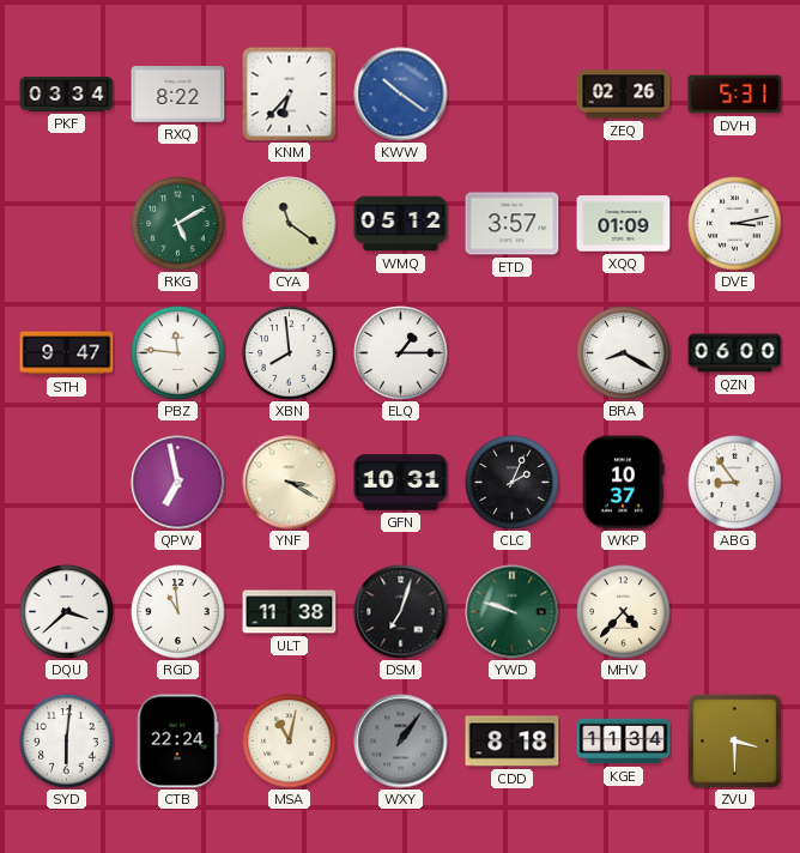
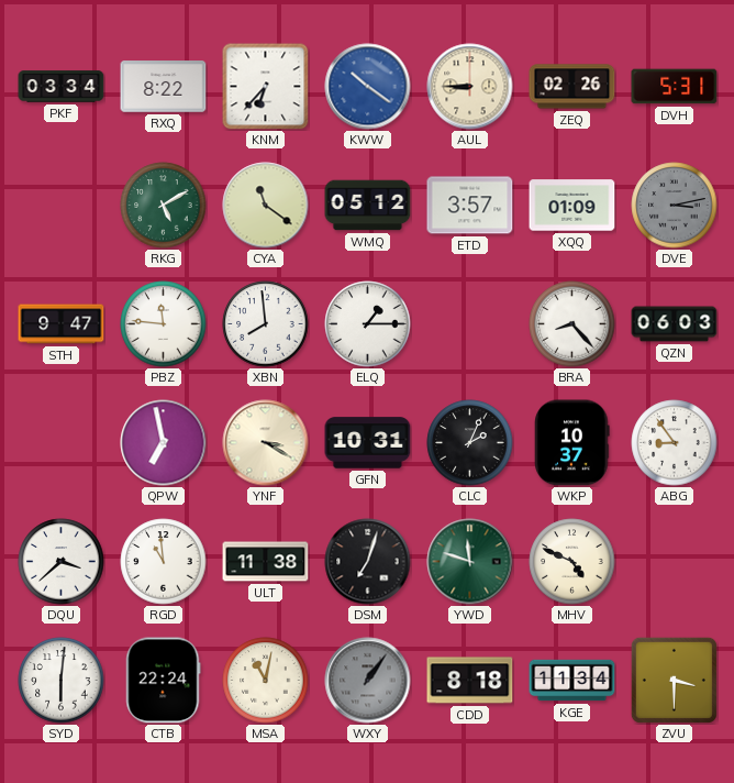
AUL: none -> 8:45
DVE dial: white -> grey
BRA: 8:20 -> 8:23
QZN: 06:00 -> 06:03
YWD: 9:48 -> 11:48
MHV: 4:37 -> 4:49
